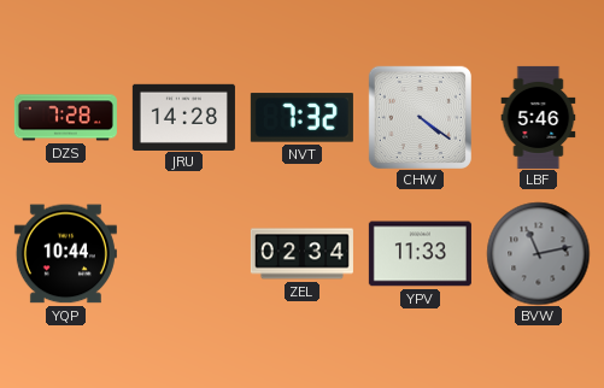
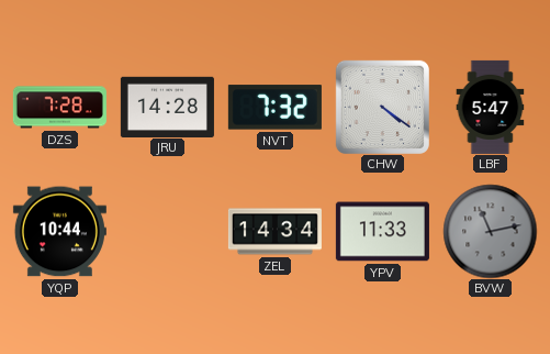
LBF: 5:46 -> 5:47
ZEL: 02:34 -> 14:34
